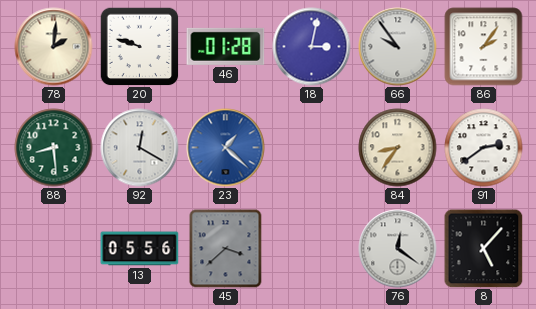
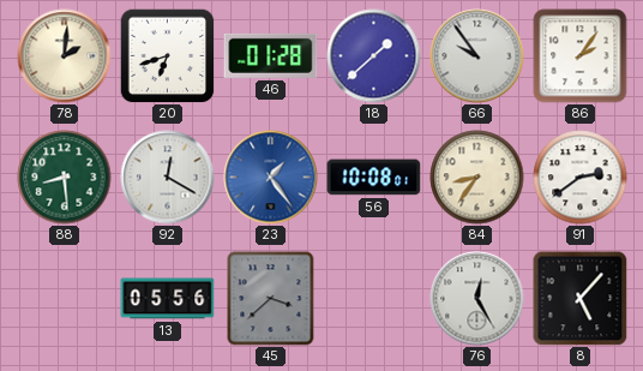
20: 9:48 -> 6:42
18: 3:02 -> 1:38
23: 1:22 -> 1:24
56: none -> 10:08
76: 12:21 -> 12:25
